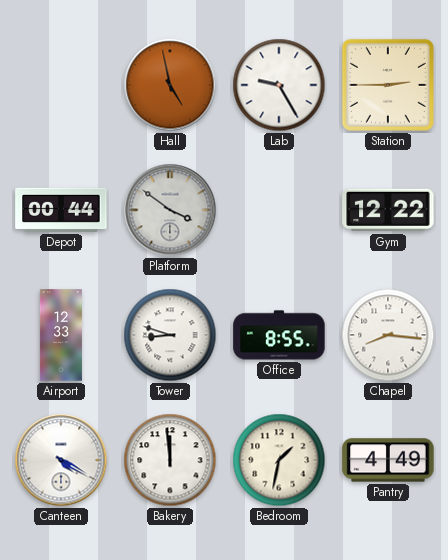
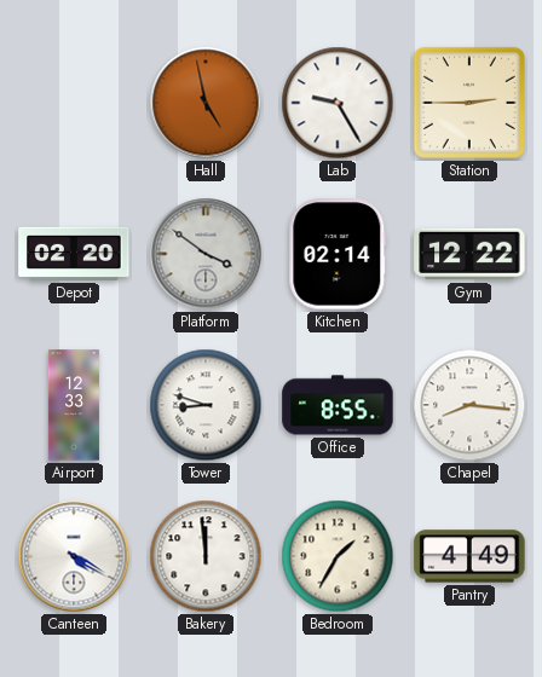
Depot: 00:44 -> 02:20
Kitchen: none -> 02:14
Bedroom: 1:32 -> 1:35
